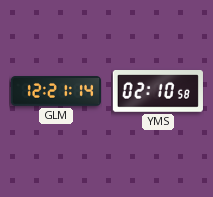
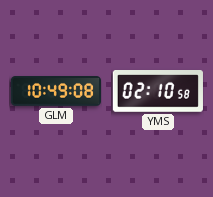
GLM: 12:21 -> 10:49
